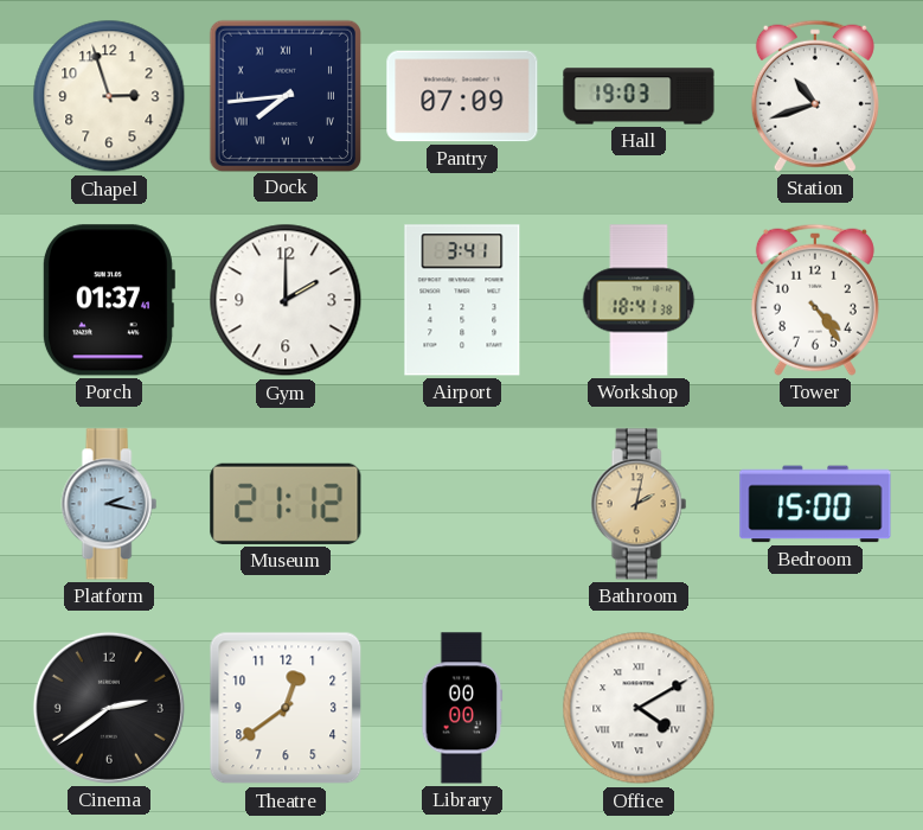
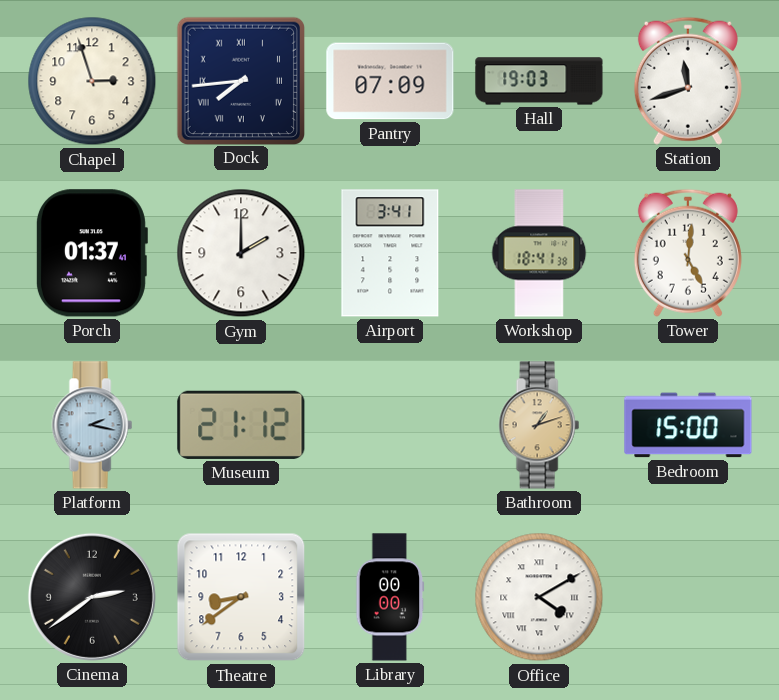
Station: 10:42 -> 11:42
Tower: 4:24 -> 5:01
Bathroom: 2:02 -> 1:12
Theatre: 12:39 -> 8:39
